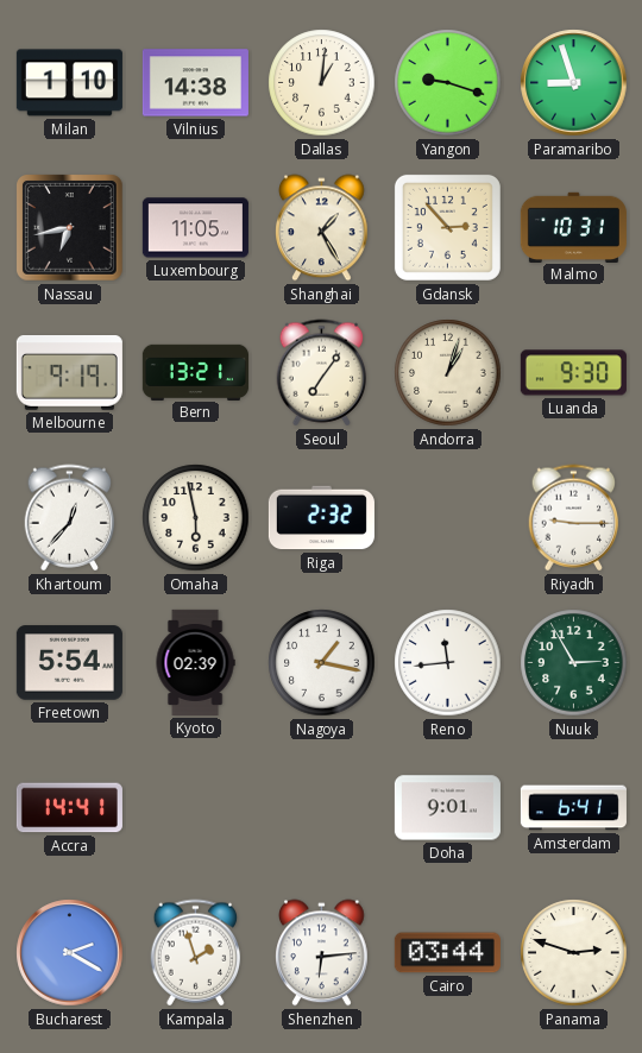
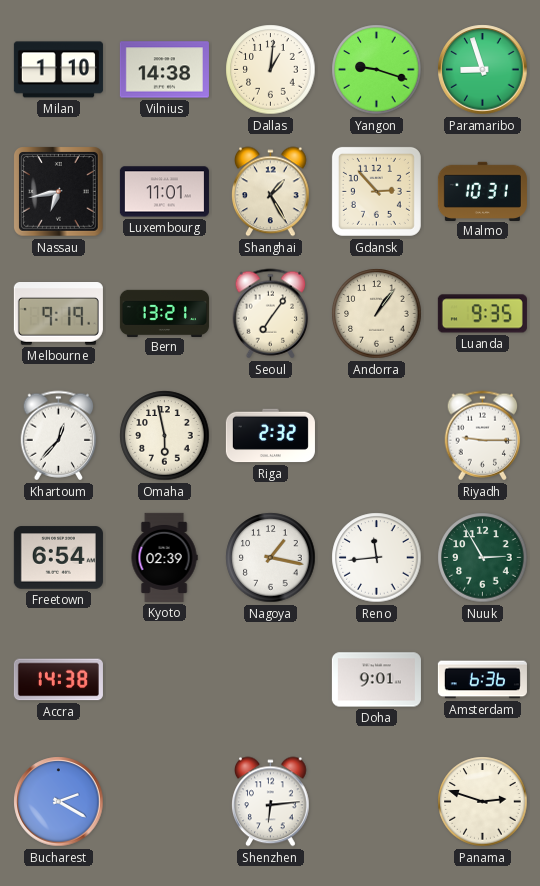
Luxembourg: 11:05 -> 11:01
Andorra: 1:03 -> 1:06
Luanda: 9:30 -> 9:35
Freetown: 5:54 -> 6:54
Accra: 14:41 -> 14:38
Amsterdam: 6:41 -> 6:36
Kampala: 1:57 -> none
Cairo: 03:44 -> none
